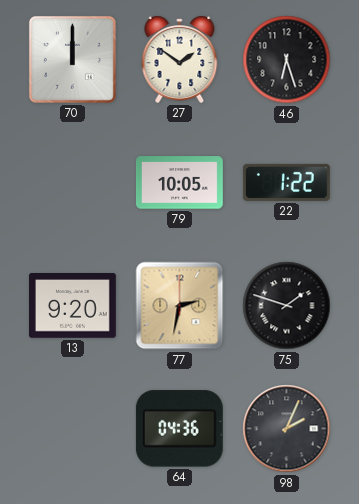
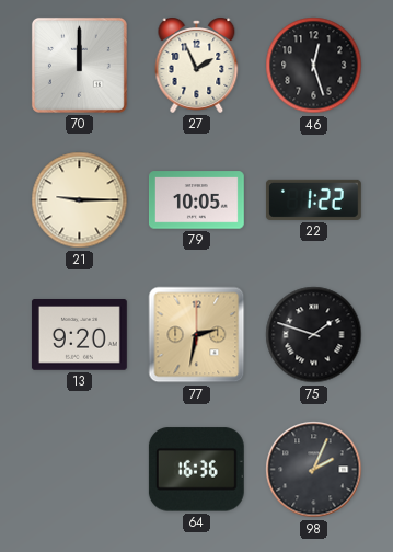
27: 1:51 -> 1:56
46: 6:27 -> 12:27
21: none -> 9:15
64: 04:36 -> 16:36
